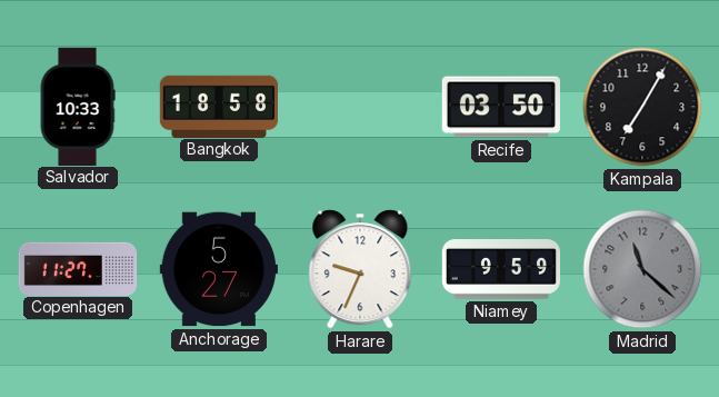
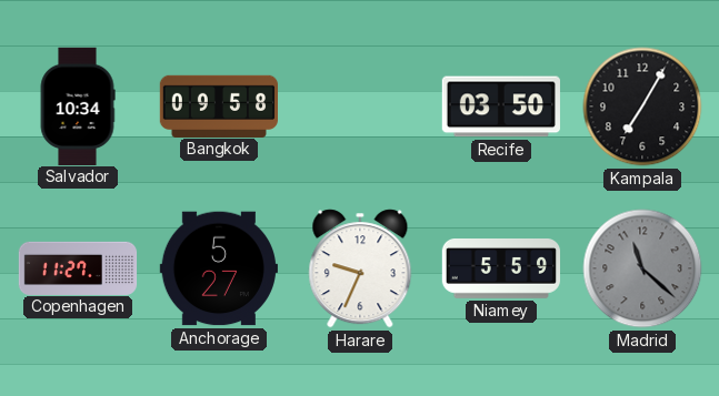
Salvador: 10:33 -> 10:34
Bangkok: 18:58 -> 09:58
Niamey: 9:59 -> 5:59
